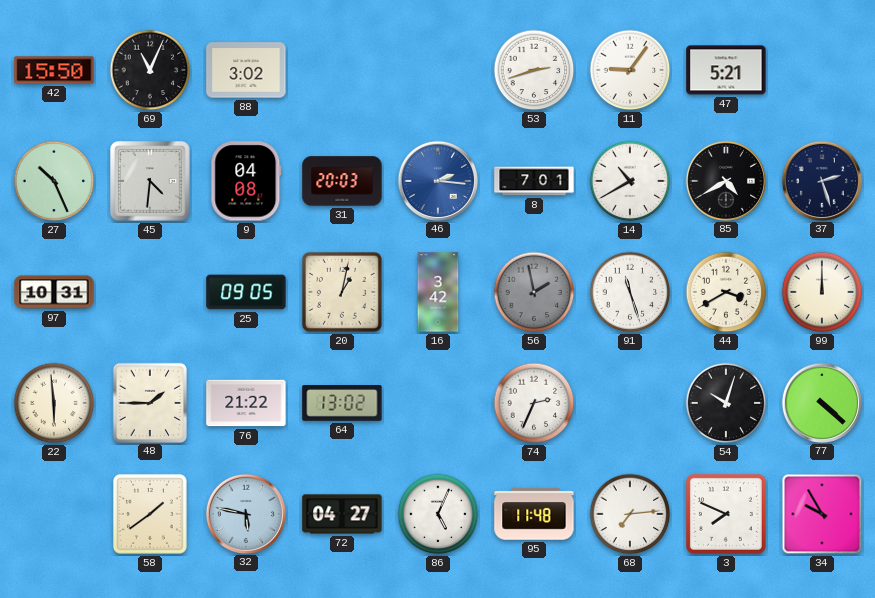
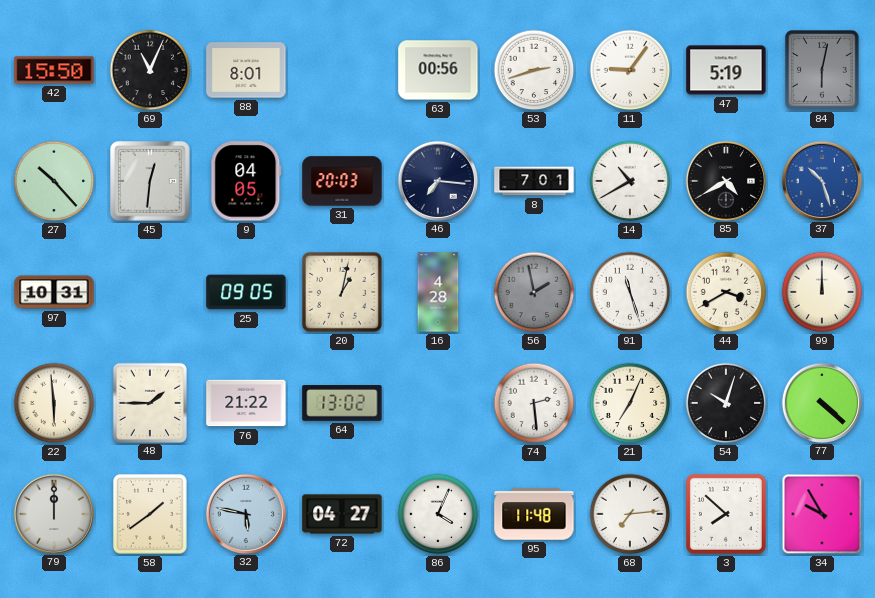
88: 3:02 -> 8:01
63: none -> 00:56
47: 5:21 -> 5:19
84: none -> 6:02
27: 10:26 -> 10:23
45: 4:31 -> 12:31
9: 04:08 -> 04:05
46: 2:16 -> 7:16
46 dial: blue -> navy
37: 2:27 -> 10:27
37 dial: navy -> blue
16: 3:42 -> 4:28
74: 2:34 -> 2:29
21: none -> 7:04
79: none -> 12:00
86: 5:04 -> 4:04
3: 7:49 -> 7:52
